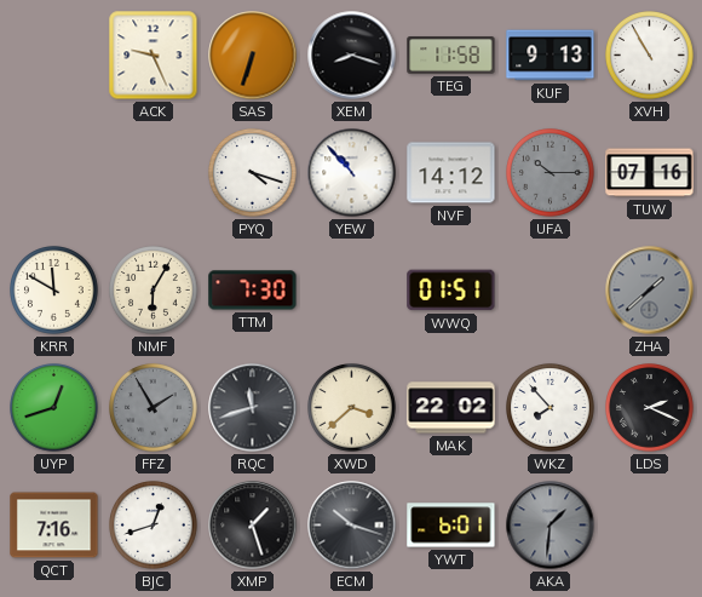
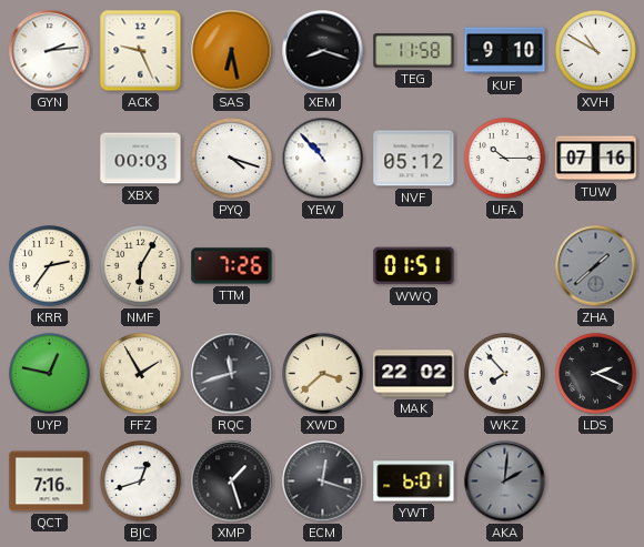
GYN: none -> 2:14
SAS: 6:33 -> 6:28
KUF: 9:13 -> 9:10
XVH: 10:55 -> 10:50
XBX: none -> 00:03
NVF: 14:12 -> 05:12
UFA dial: grey -> white
KRR: 11:50 -> 2:36
TTM: 7:30 -> 7:26
UYP: 12:42 -> 12:47
FFZ dial: grey -> cream
ECM: 10:18 -> 12:18
AKA: 1:31 -> 2:01
